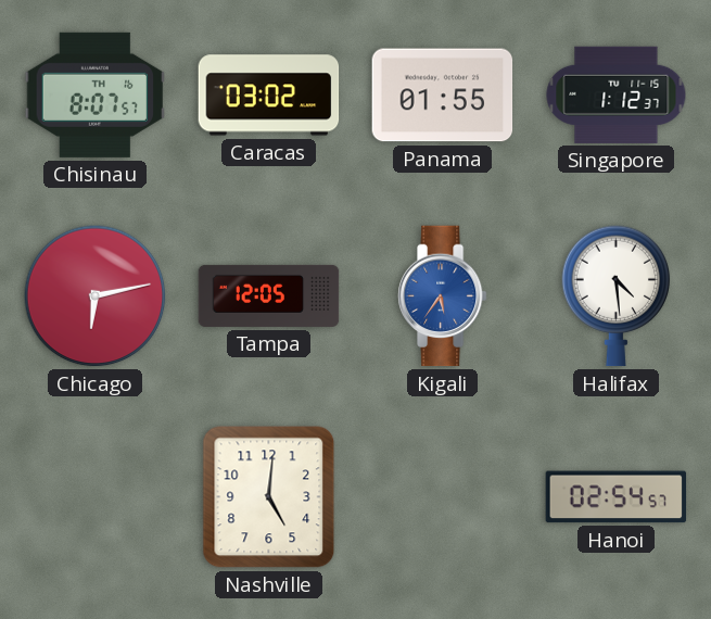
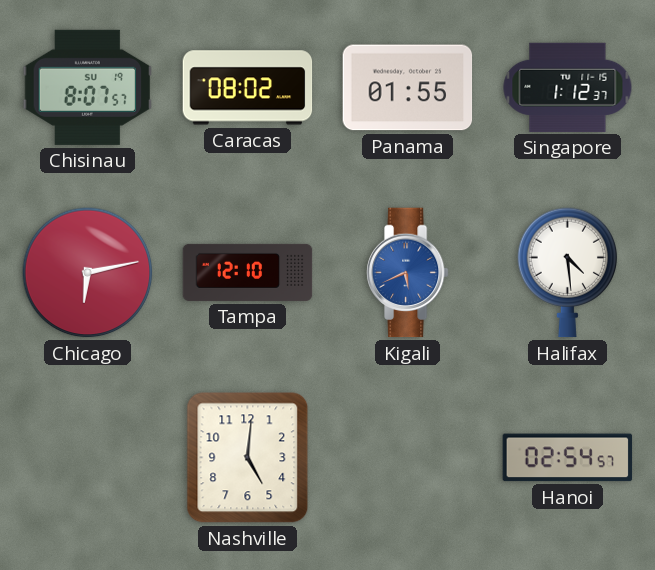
Chisinau date: TH 16 -> SU 19
Caracas: 03:02 -> 08:02
Tampa: 12:05 -> 12:10
Kigali: 5:36 -> 5:41
